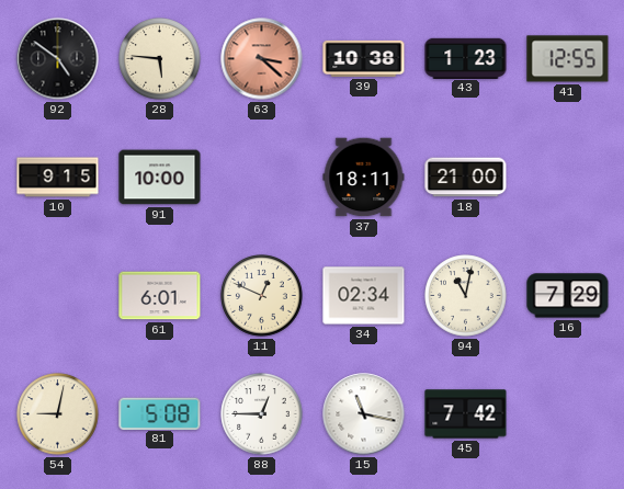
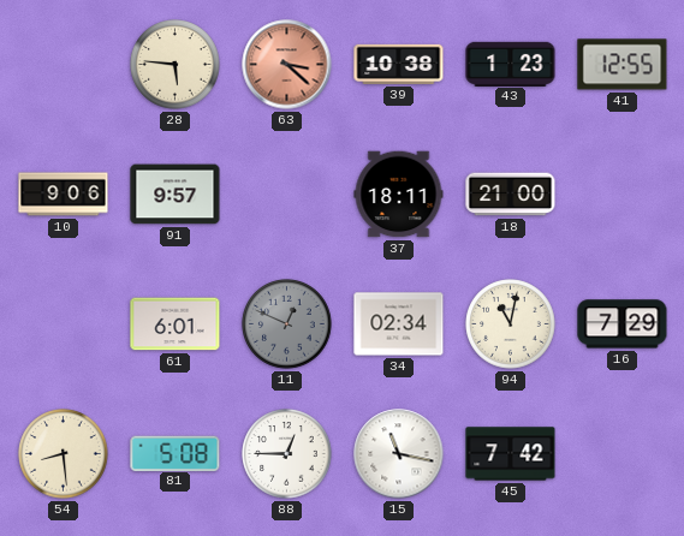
92: 4:51 -> none
10: 9:15 -> 9:06
91: 10:00 -> 9:57
11 dial: cream -> grey
54: 9:02 -> 8:29
